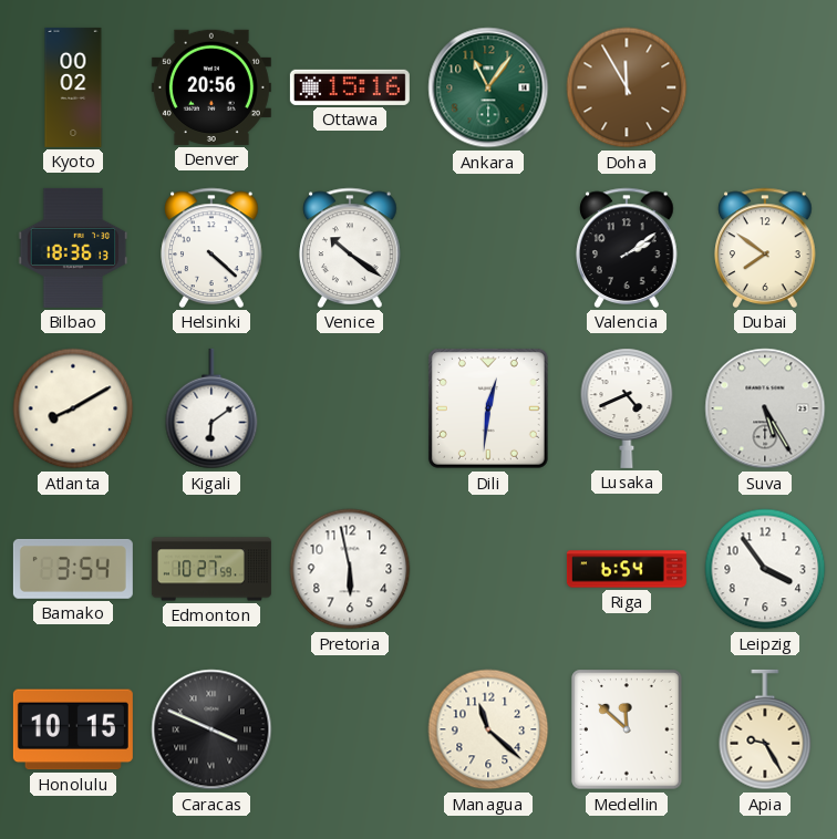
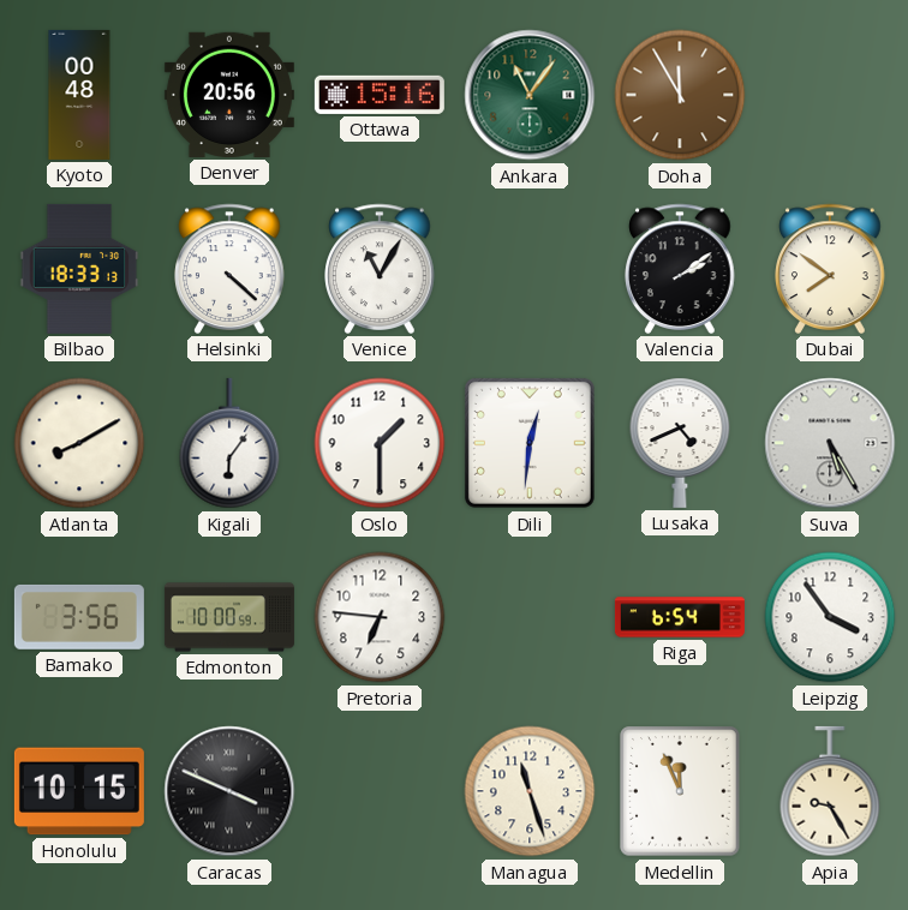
Kyoto: 00:02 -> 00:48
Bilbao: 18:36 -> 18:33
Venice: 10:21 -> 11:05
Kigali: 6:09 -> 6:06
Oslo: none -> 1:30
Bamako: 3:54 -> 3:56
Edmonton: 10:27 -> 10:00
Pretoria: 5:58 -> 6:46
Managua: 11:22 -> 11:27
Medellin: 11:52 -> 11:56
